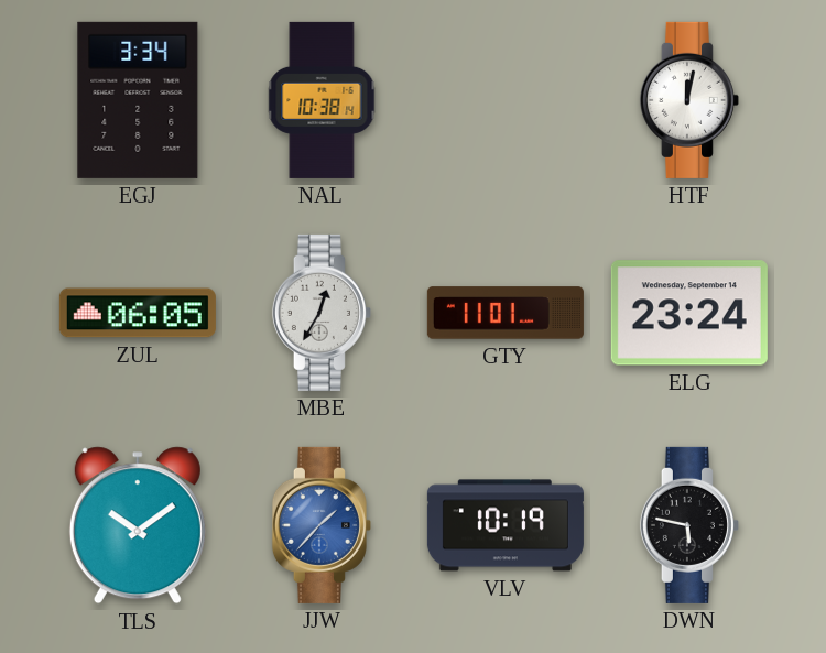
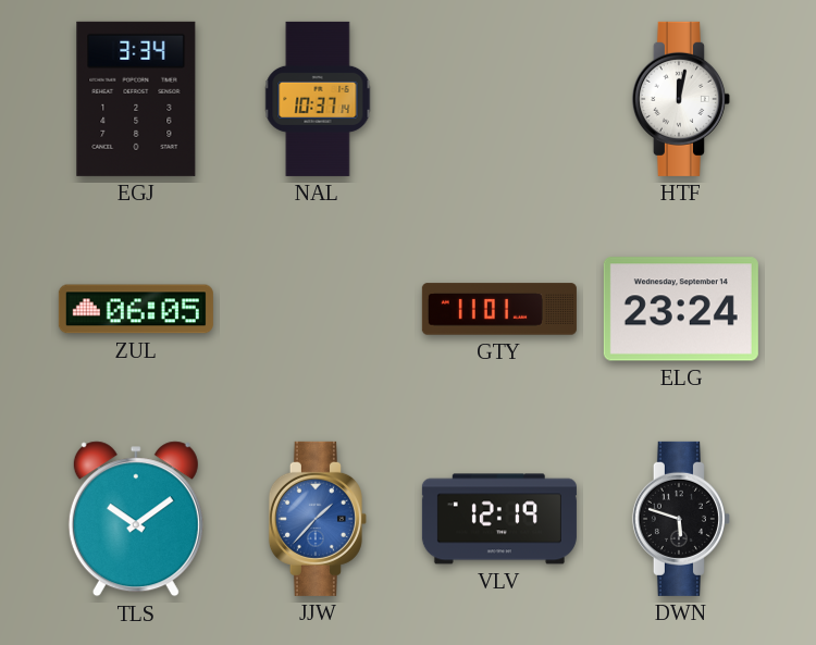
NAL: 10:38 -> 10:37
MBE: 12:35 -> none
VLV: 10:19 -> 12:19
DWN: 5:47 -> 5:48
